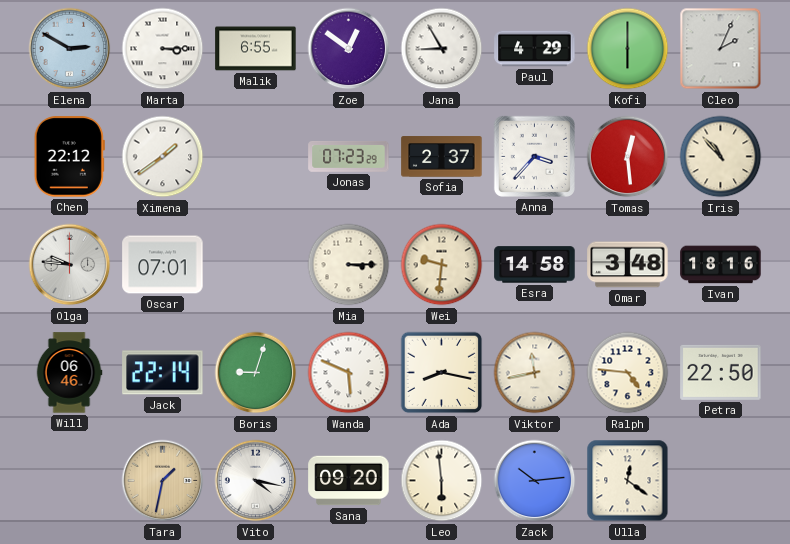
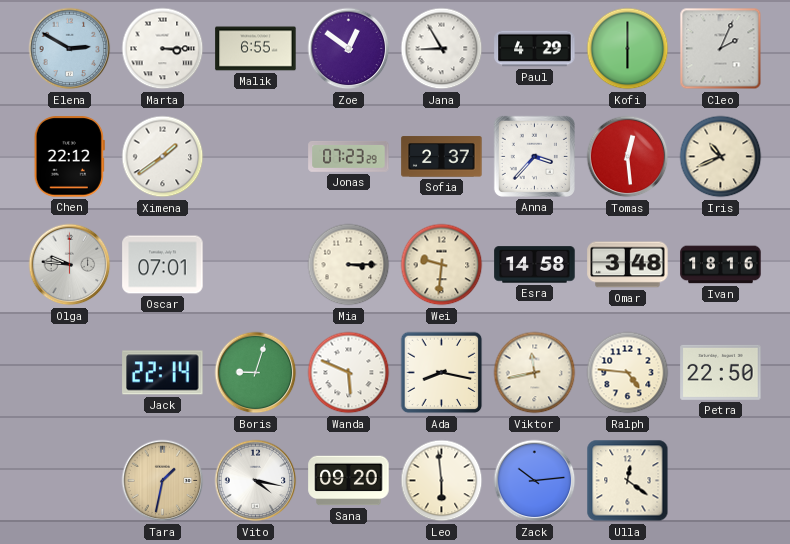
Iris: 10:53 -> 10:41
Will: 06:46 -> none
